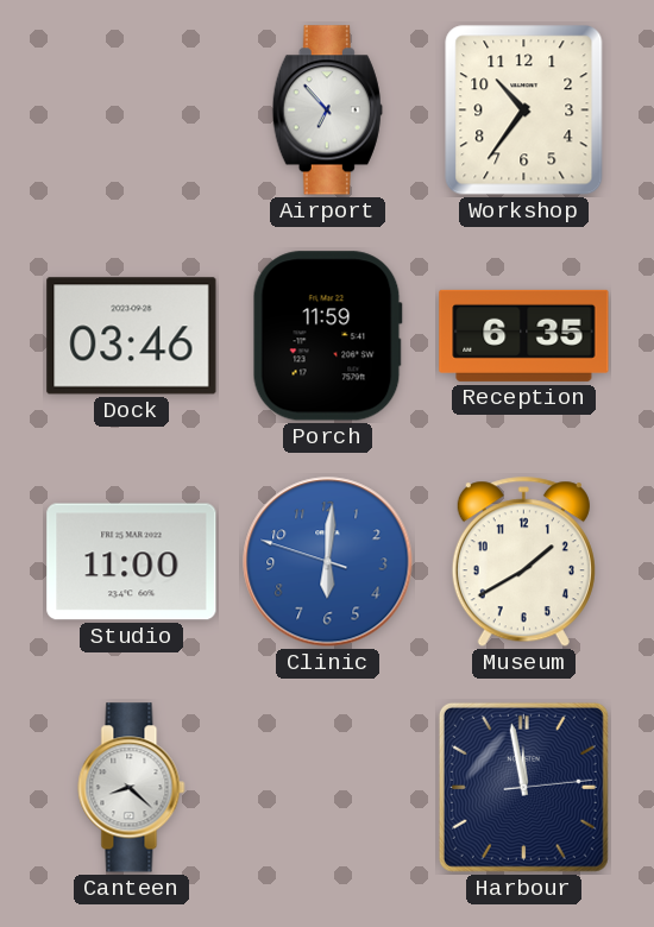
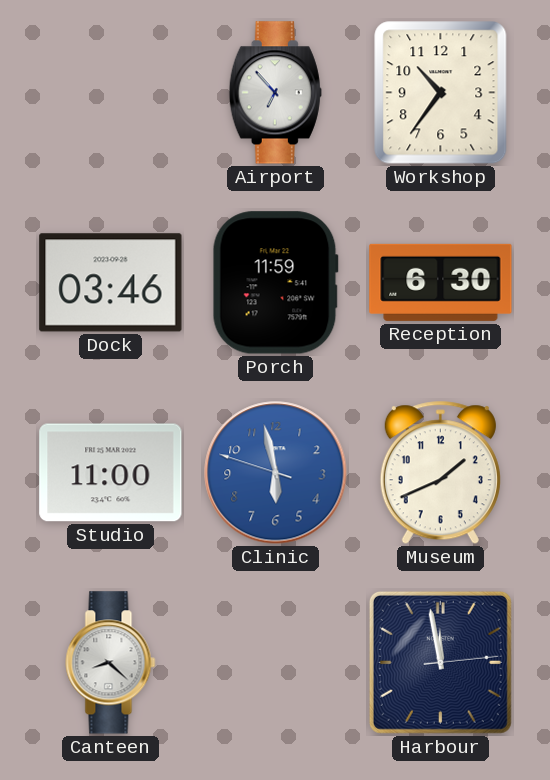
Reception: 6:35 -> 6:30
Clinic: 6:00 -> 5:57
Museum: 1:40 -> 1:41
